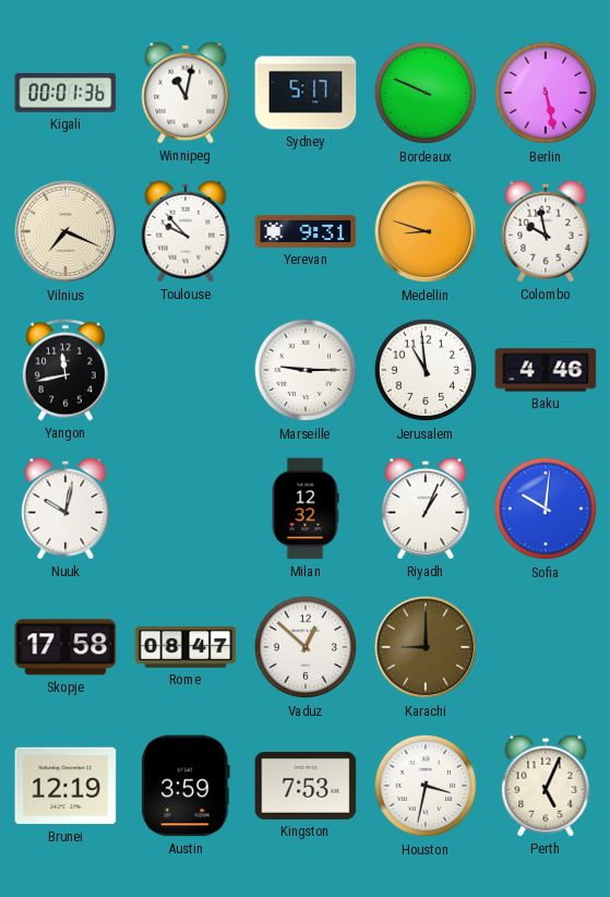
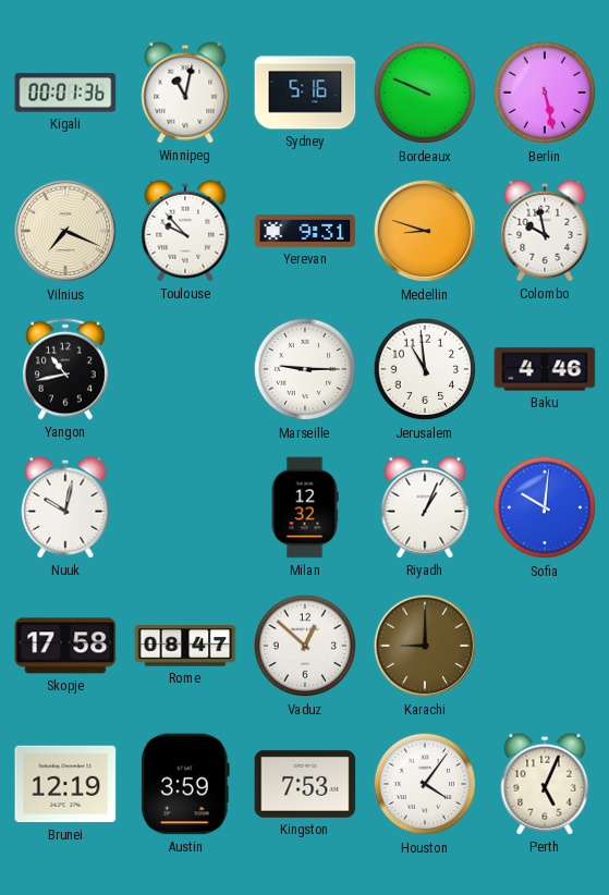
Sydney: 5:17 -> 5:16
Yangon: 11:43 -> 10:43
Houston: 3:32 -> 4:06
